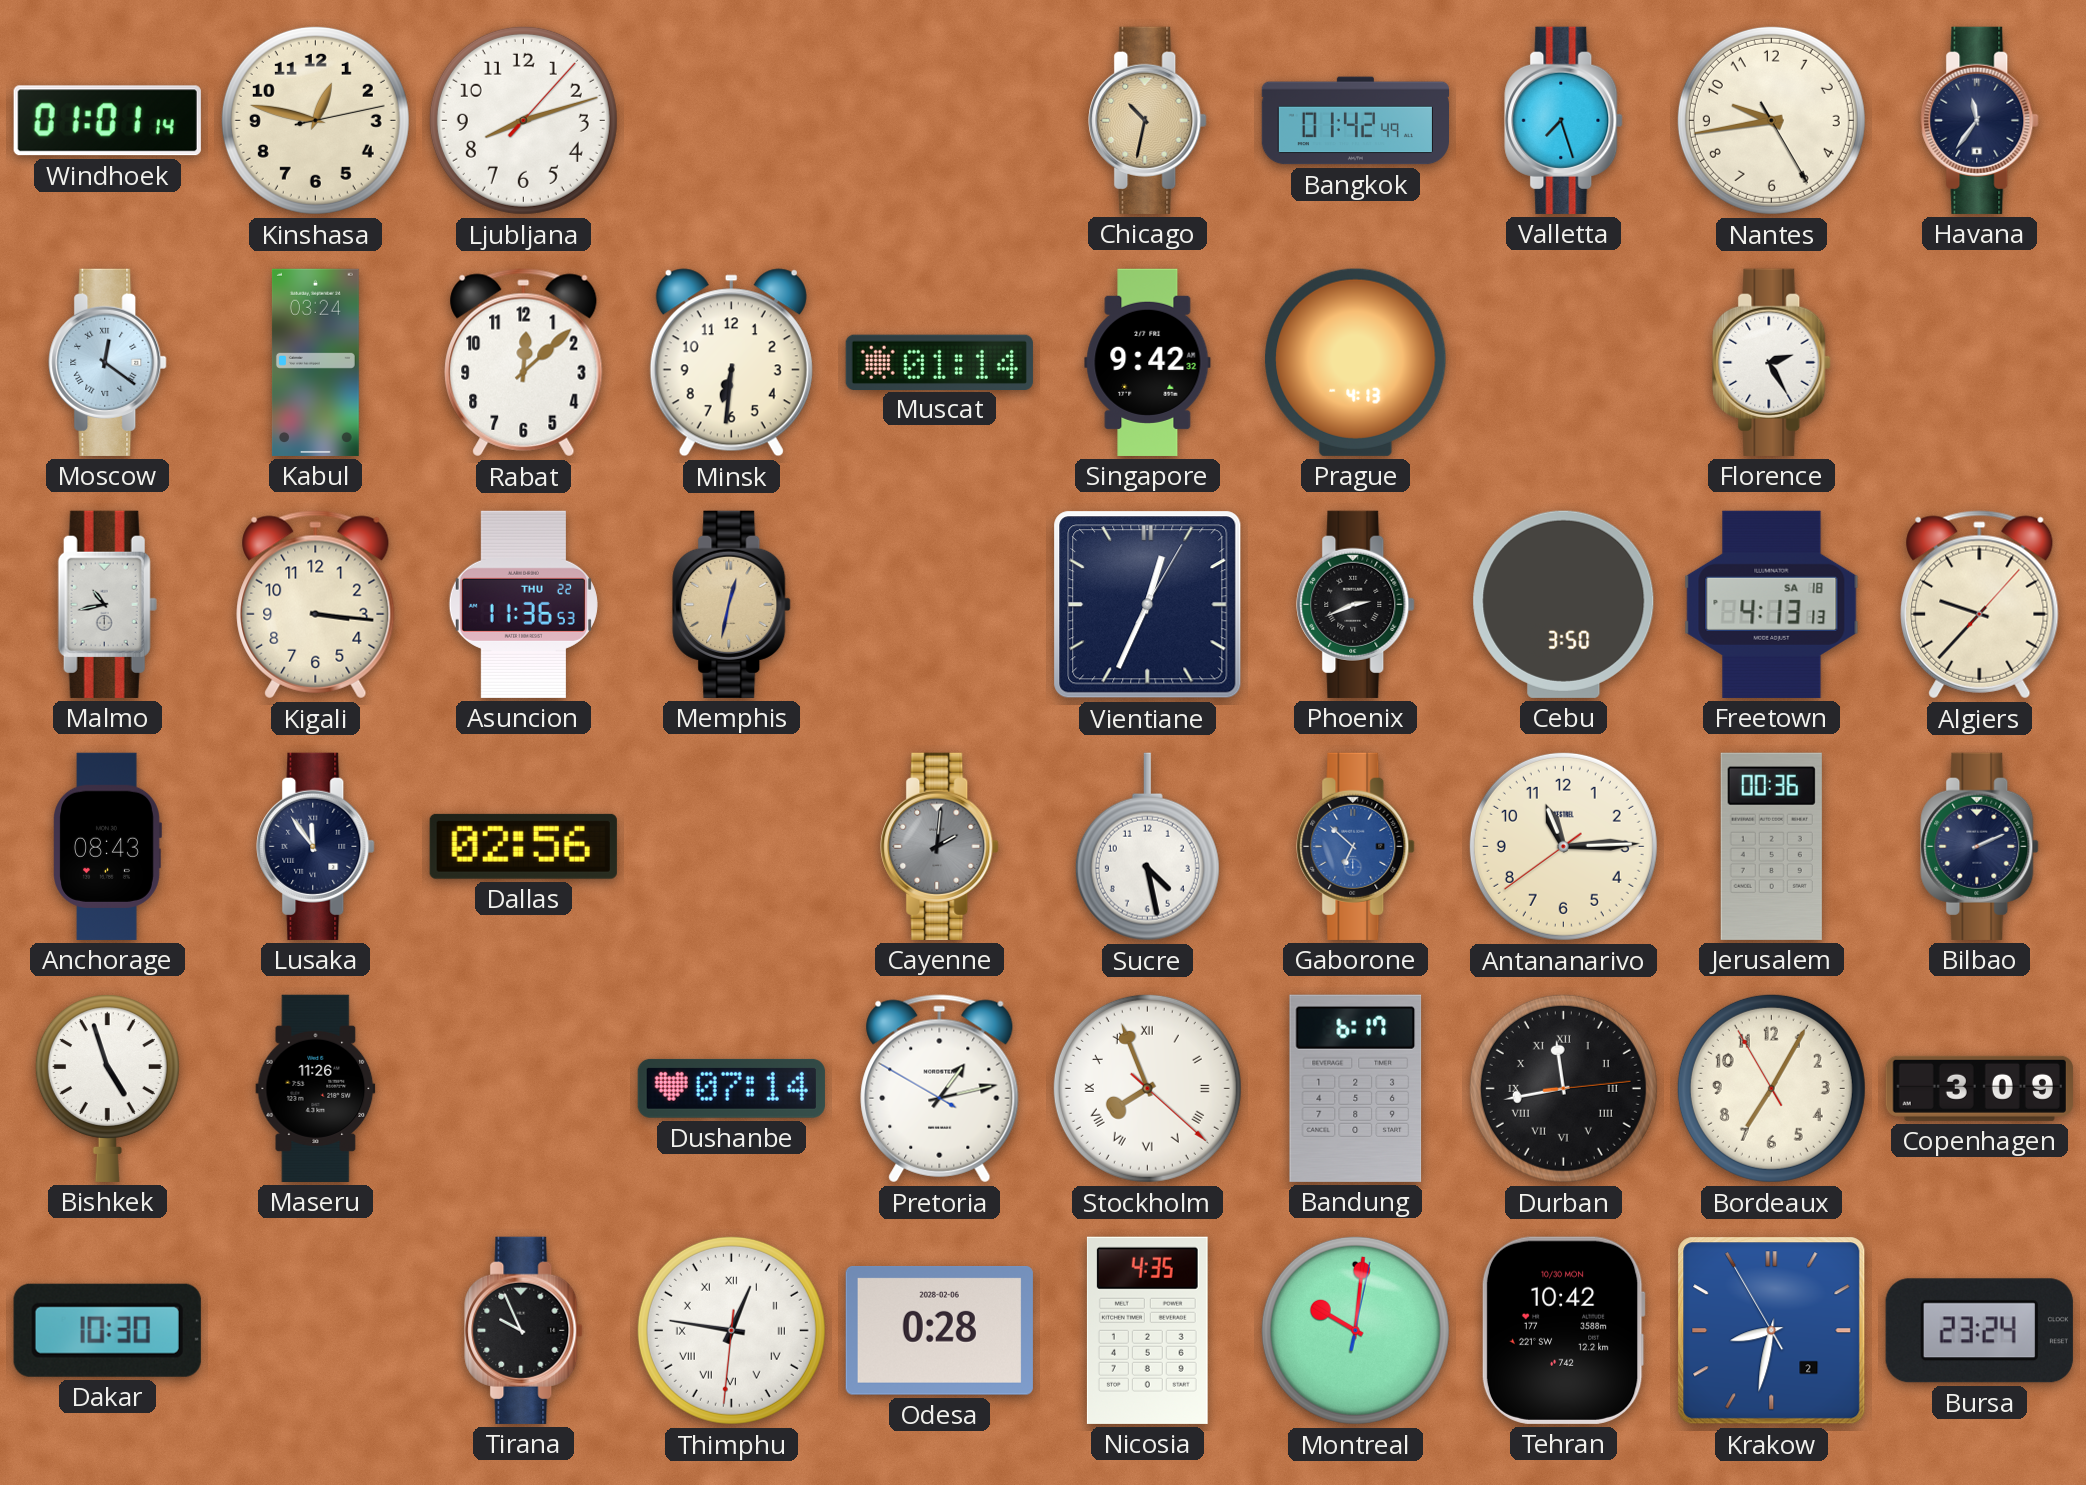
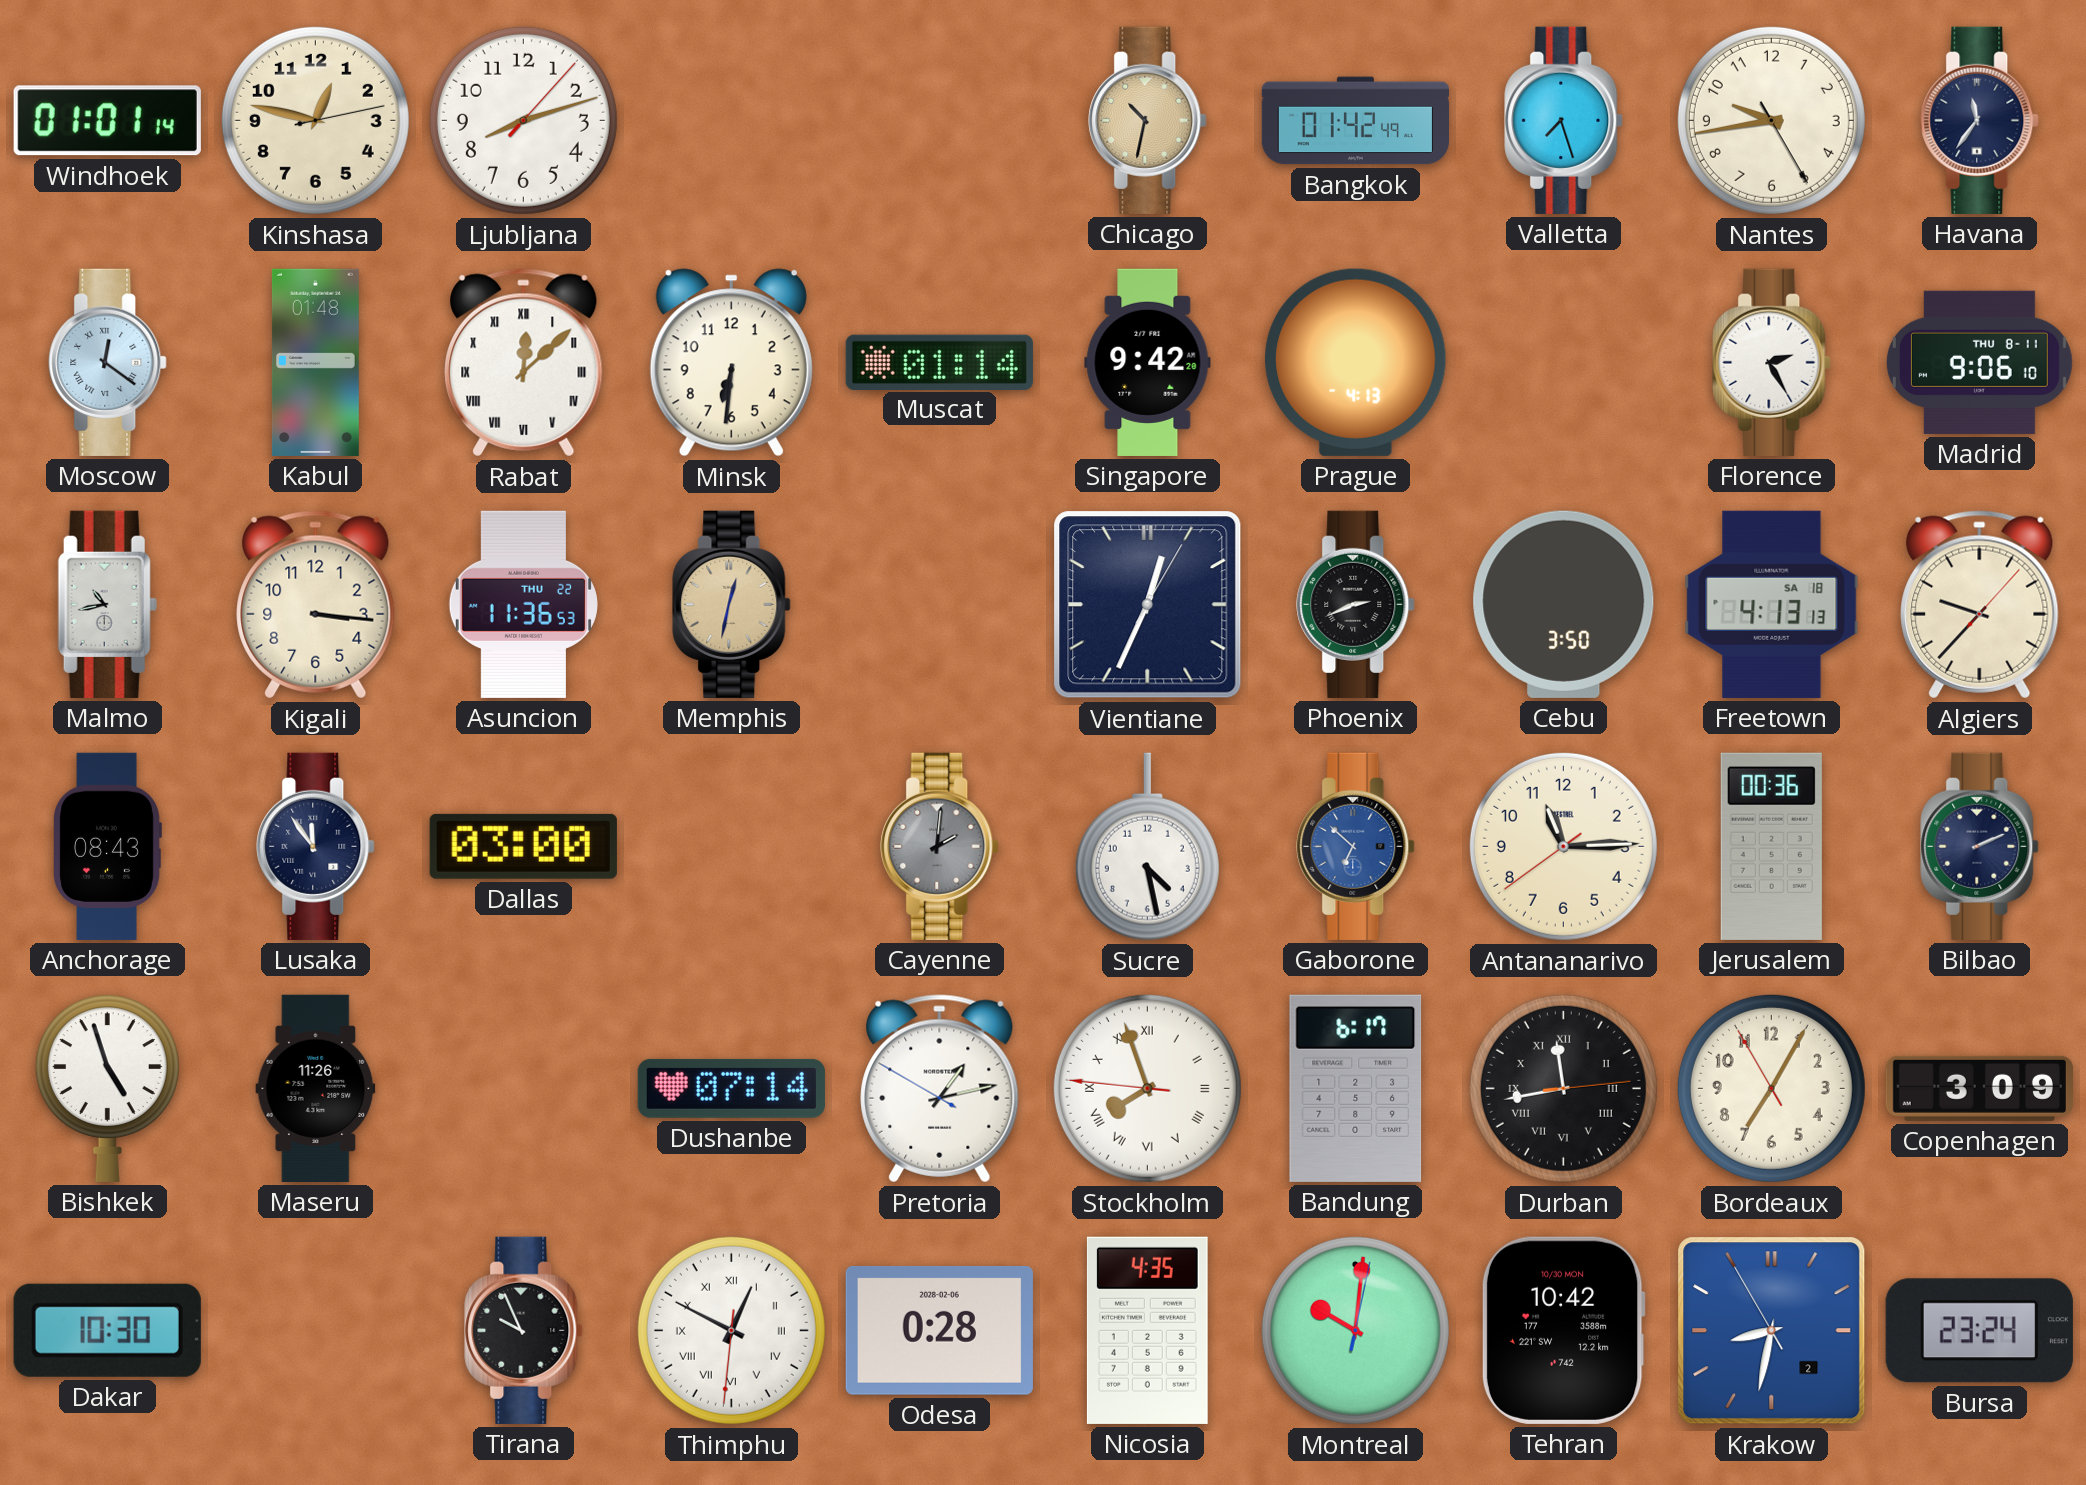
Kabul: 03:24 -> 01:48
Rabat numerals: Arabic -> Roman
Singapore: 9:42:32 -> 9:42:20
Madrid: none -> 9:06
Dallas: 02:56 -> 03:00
Stockholm: 7:56:22 -> 7:56:46
Thimphu: 12:46 -> 12:49
